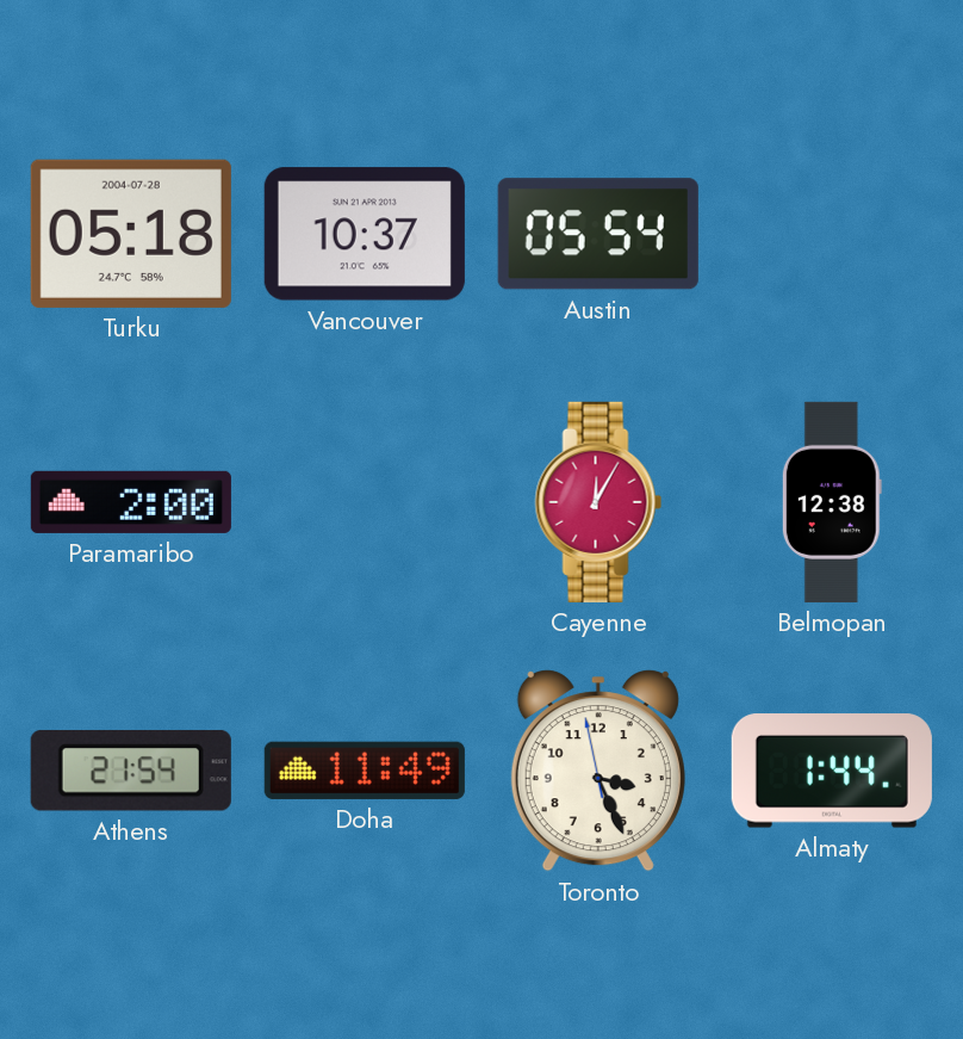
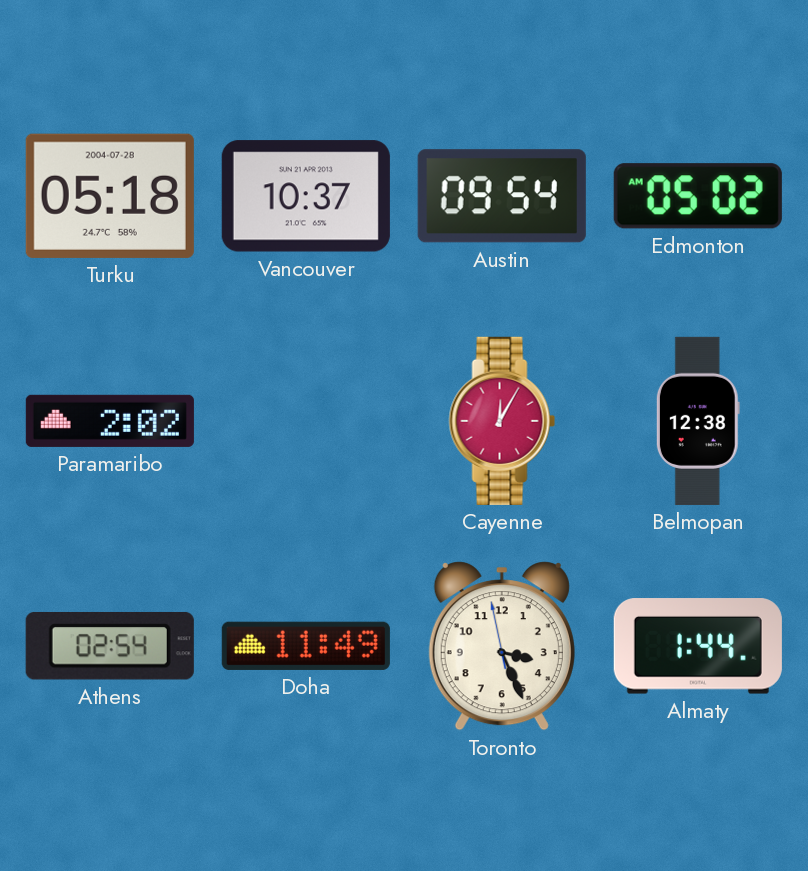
Austin: 05:54 -> 09:54
Edmonton: none -> 05:02
Paramaribo: 2:00 -> 2:02
Athens: 21:54 -> 02:54
